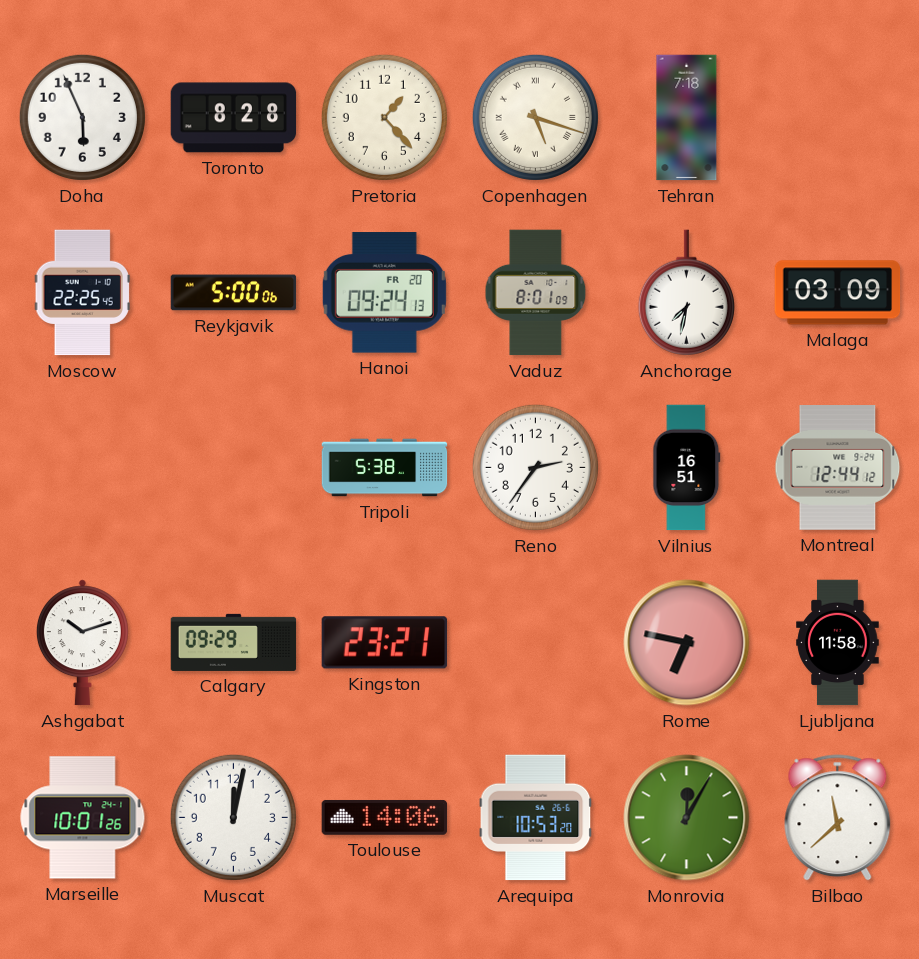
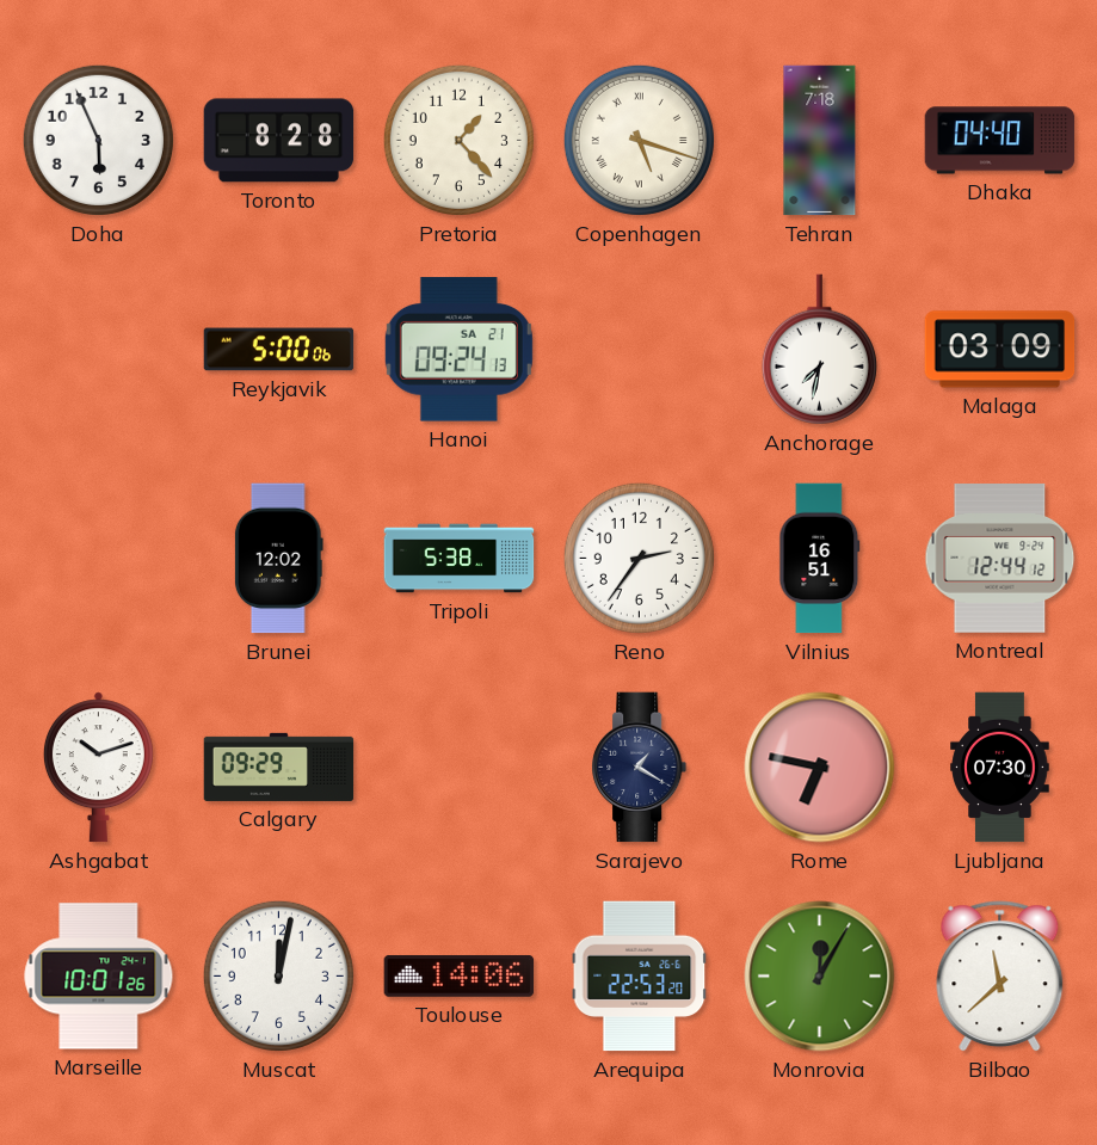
Dhaka: none -> 04:40
Moscow: 22:25 -> none
Hanoi date: FR 20 -> SA 21
Vaduz: 8:01 -> none
Brunei: none -> 12:02
Kingston: 23:21 -> none
Sarajevo: none -> 1:20
Ljubljana: 11:58 -> 07:30
Arequipa: 10:53 -> 22:53
